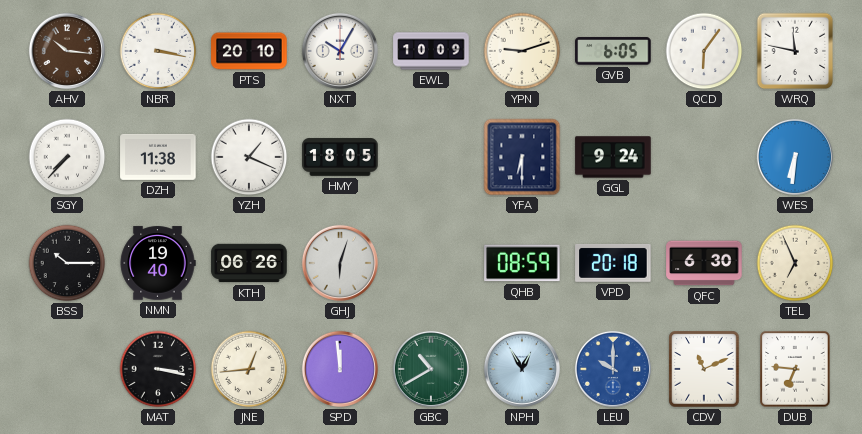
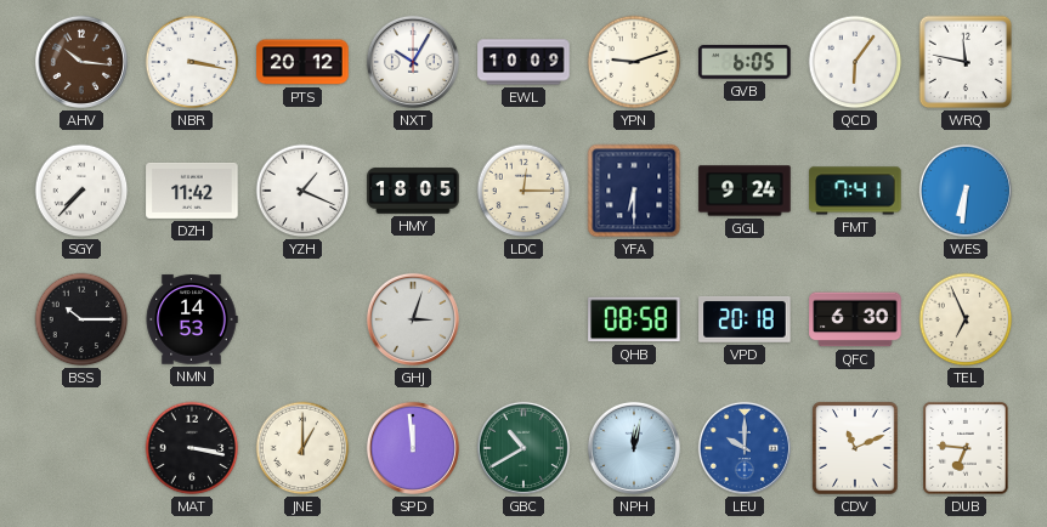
PTS: 20:10 -> 20:12
DZH: 11:38 -> 11:42
LDC: none -> 12:15
FMT: none -> 7:41
NMN: 19:40 -> 14:53
KTH: 06:26 -> none
GHJ: 6:03 -> 3:03
QHB: 08:59 -> 08:58
JNE: 12:44 -> 1:00
NPH: 12:55 -> 12:02
